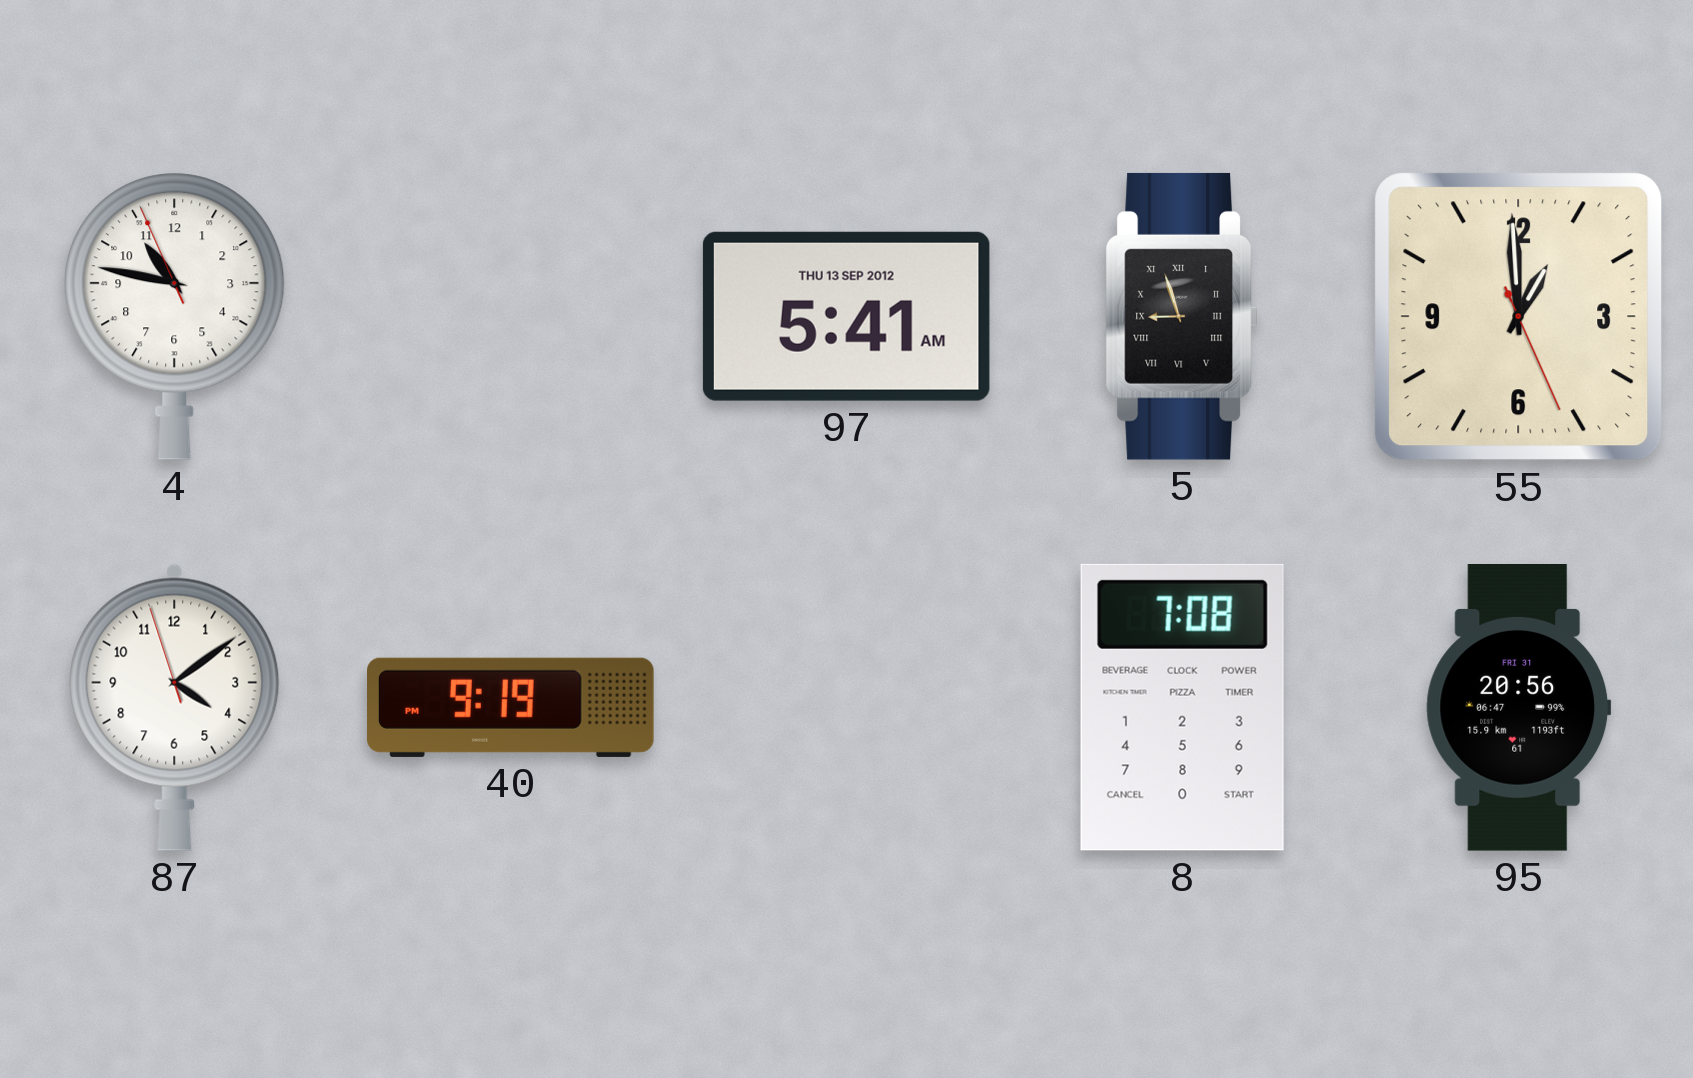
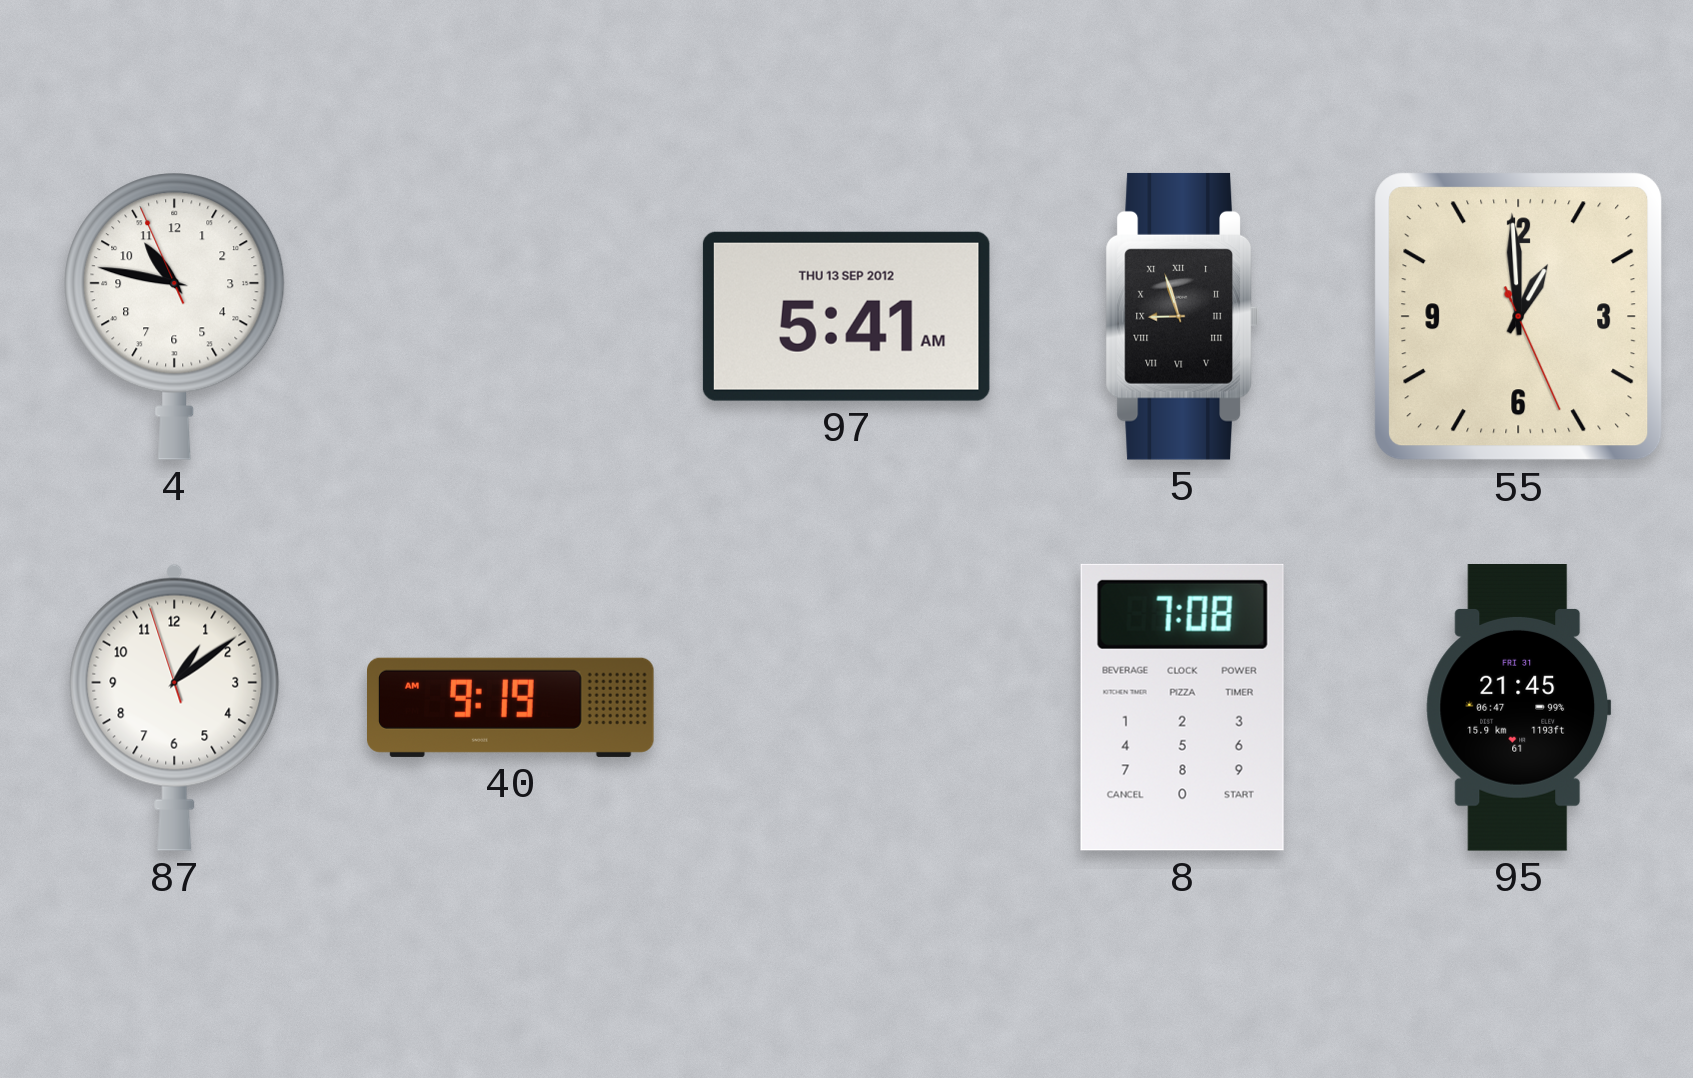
87: 4:08 -> 1:08
40: 9:19 PM -> 9:19 AM
95: 20:56 -> 21:45
